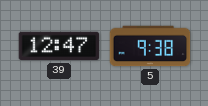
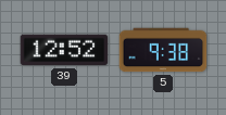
39: 12:47 -> 12:52
